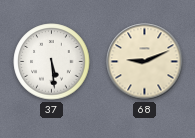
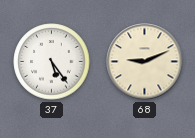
37: 5:29 -> 5:24
